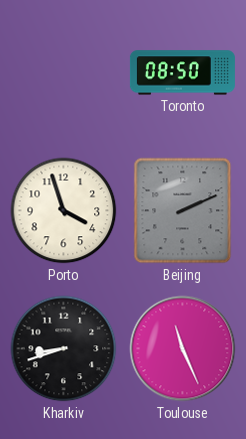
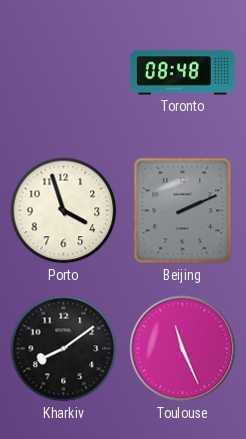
Toronto: 08:50 -> 08:48
Kharkiv: 8:42 -> 8:09
